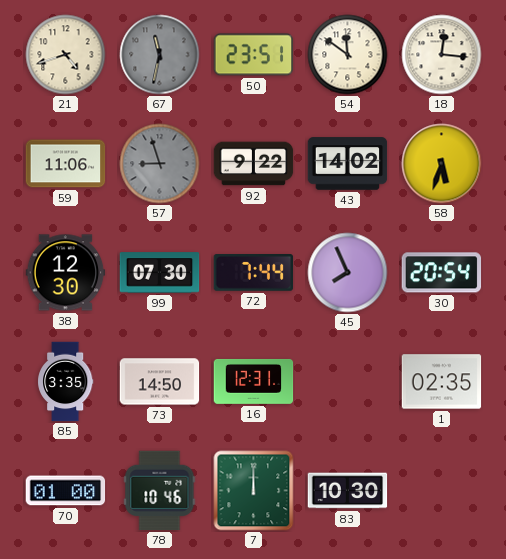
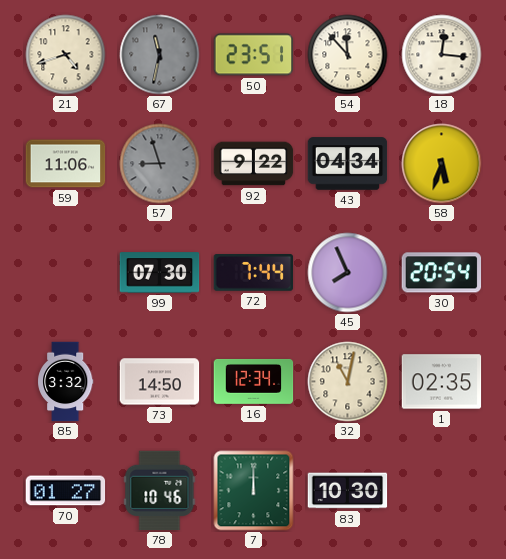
54: 11:51 -> 11:53
43: 14:02 -> 04:34
38: 12:30 -> none
85: 3:35 -> 3:32
16: 12:31 -> 12:34
32: none -> 11:02
70: 01:00 -> 01:27
